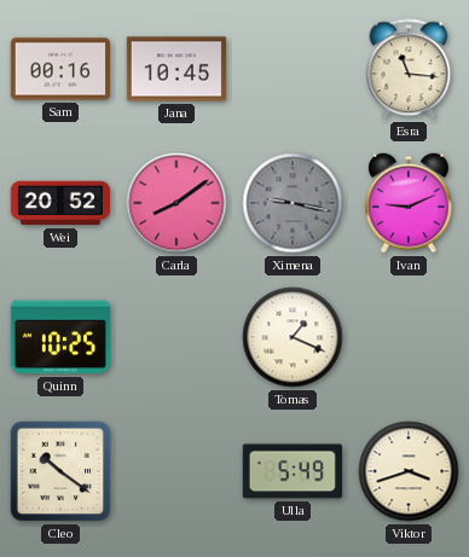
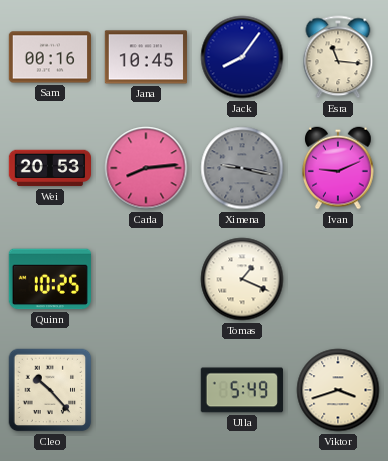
Jack: none -> 8:06
Wei: 20:52 -> 20:53
Carla: 8:09 -> 8:14
Cleo: 10:21 -> 10:23
